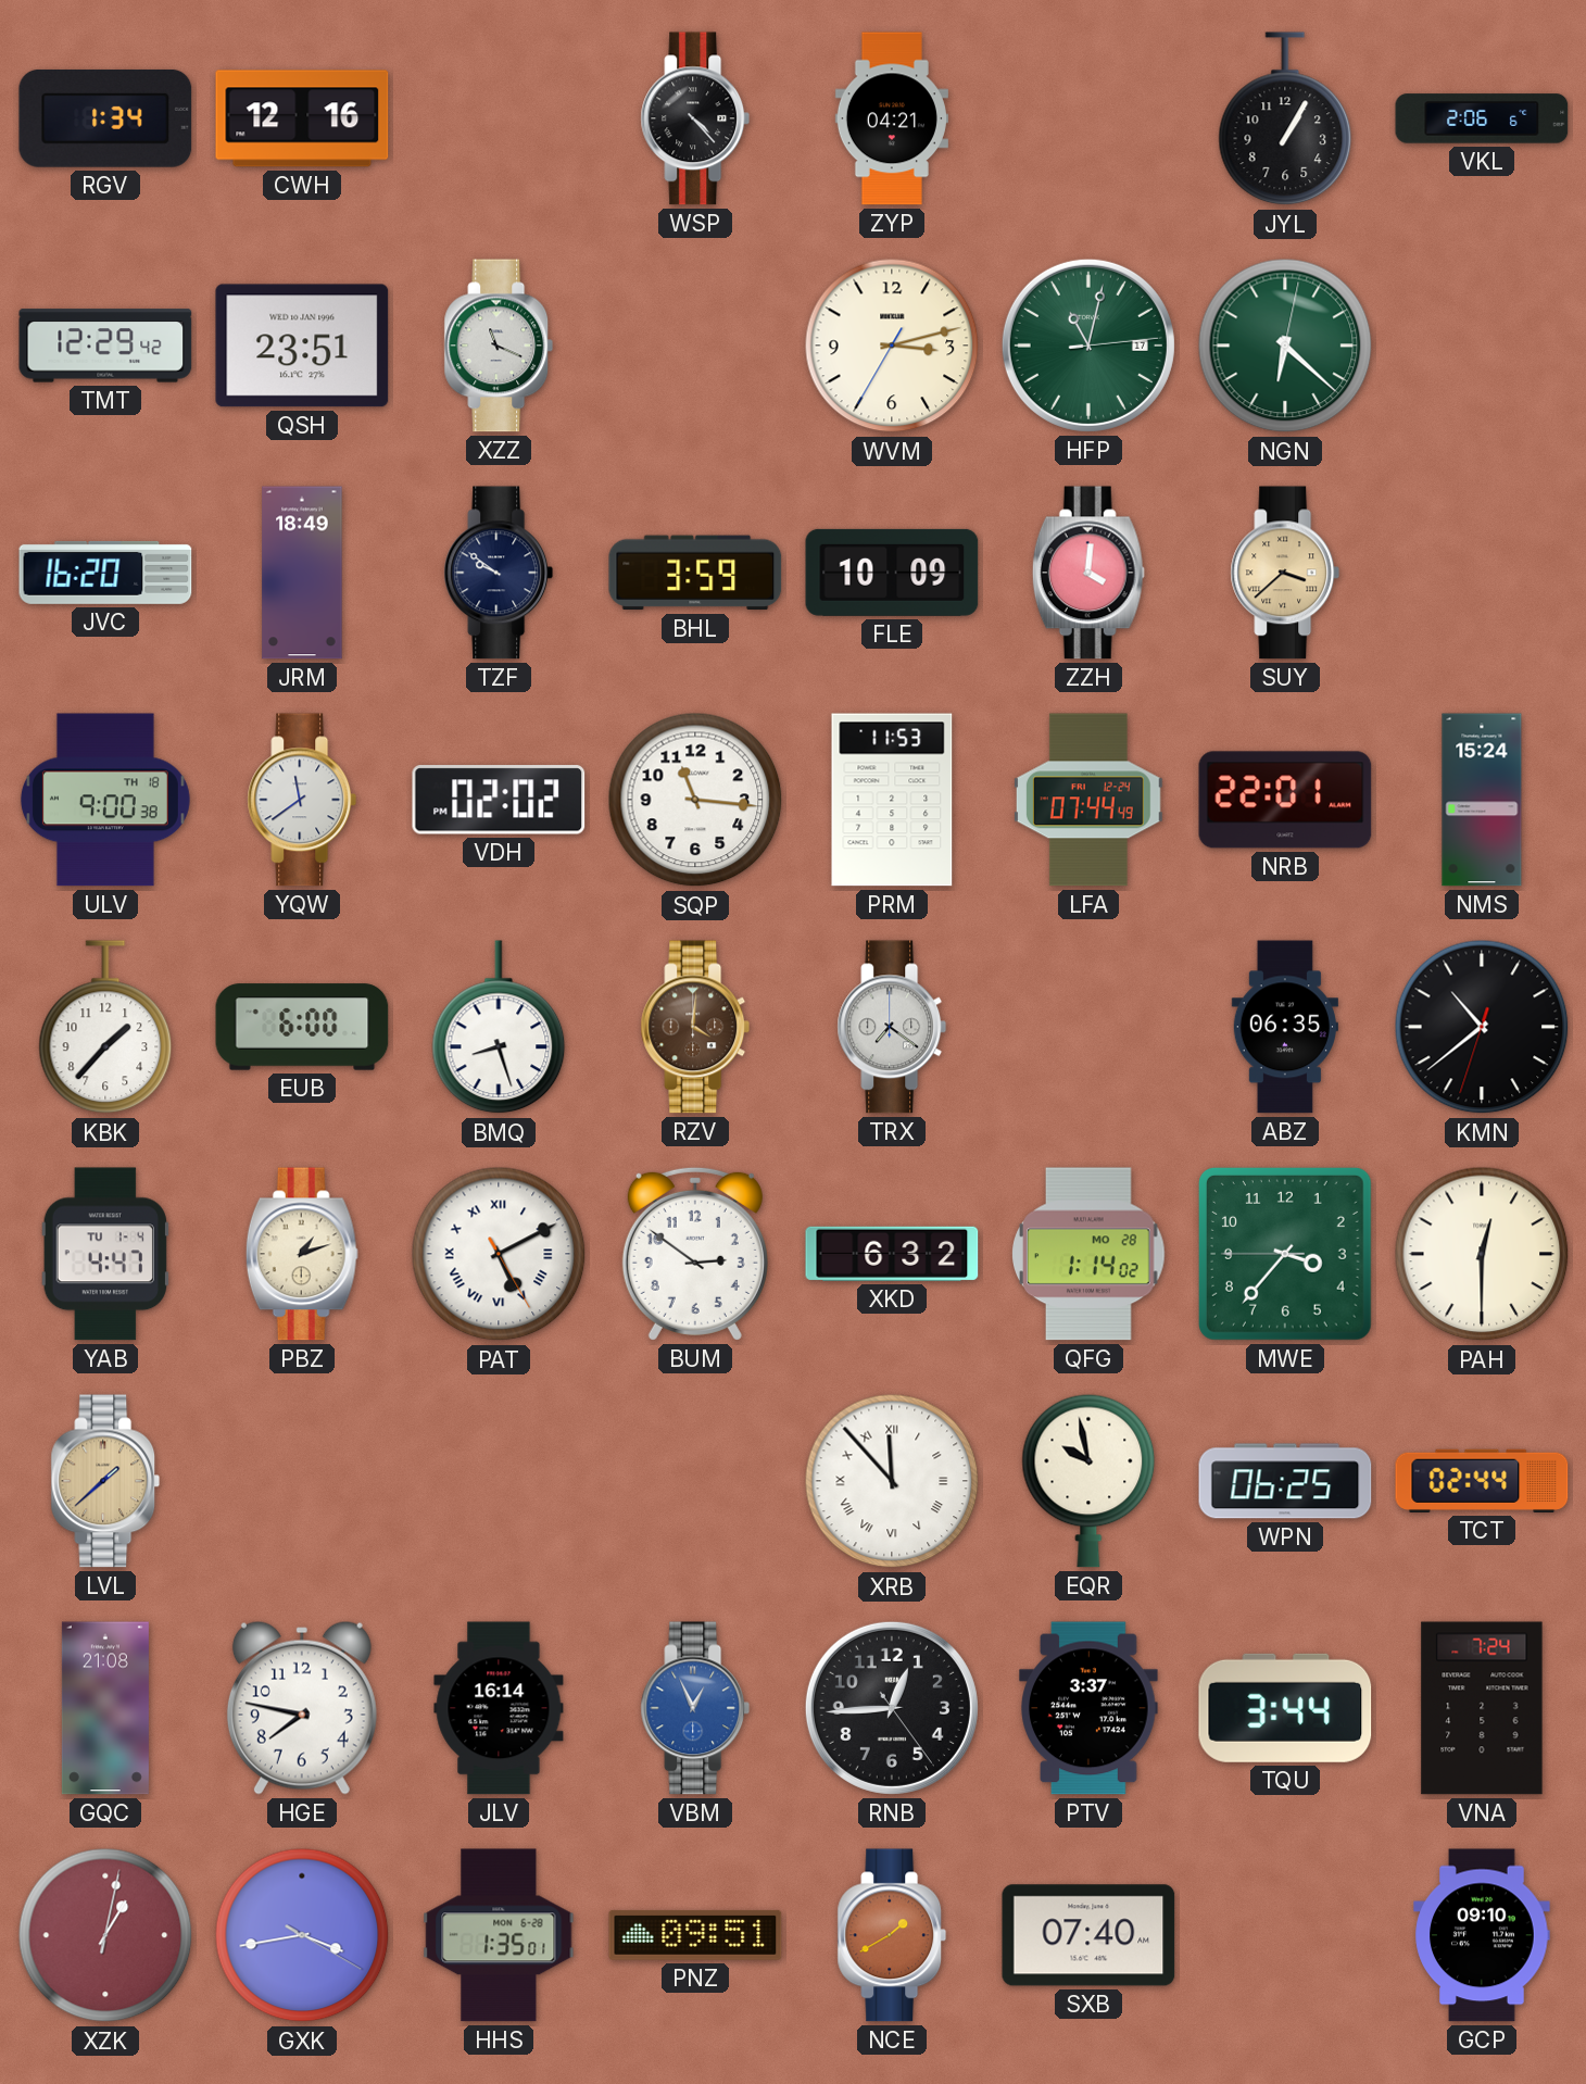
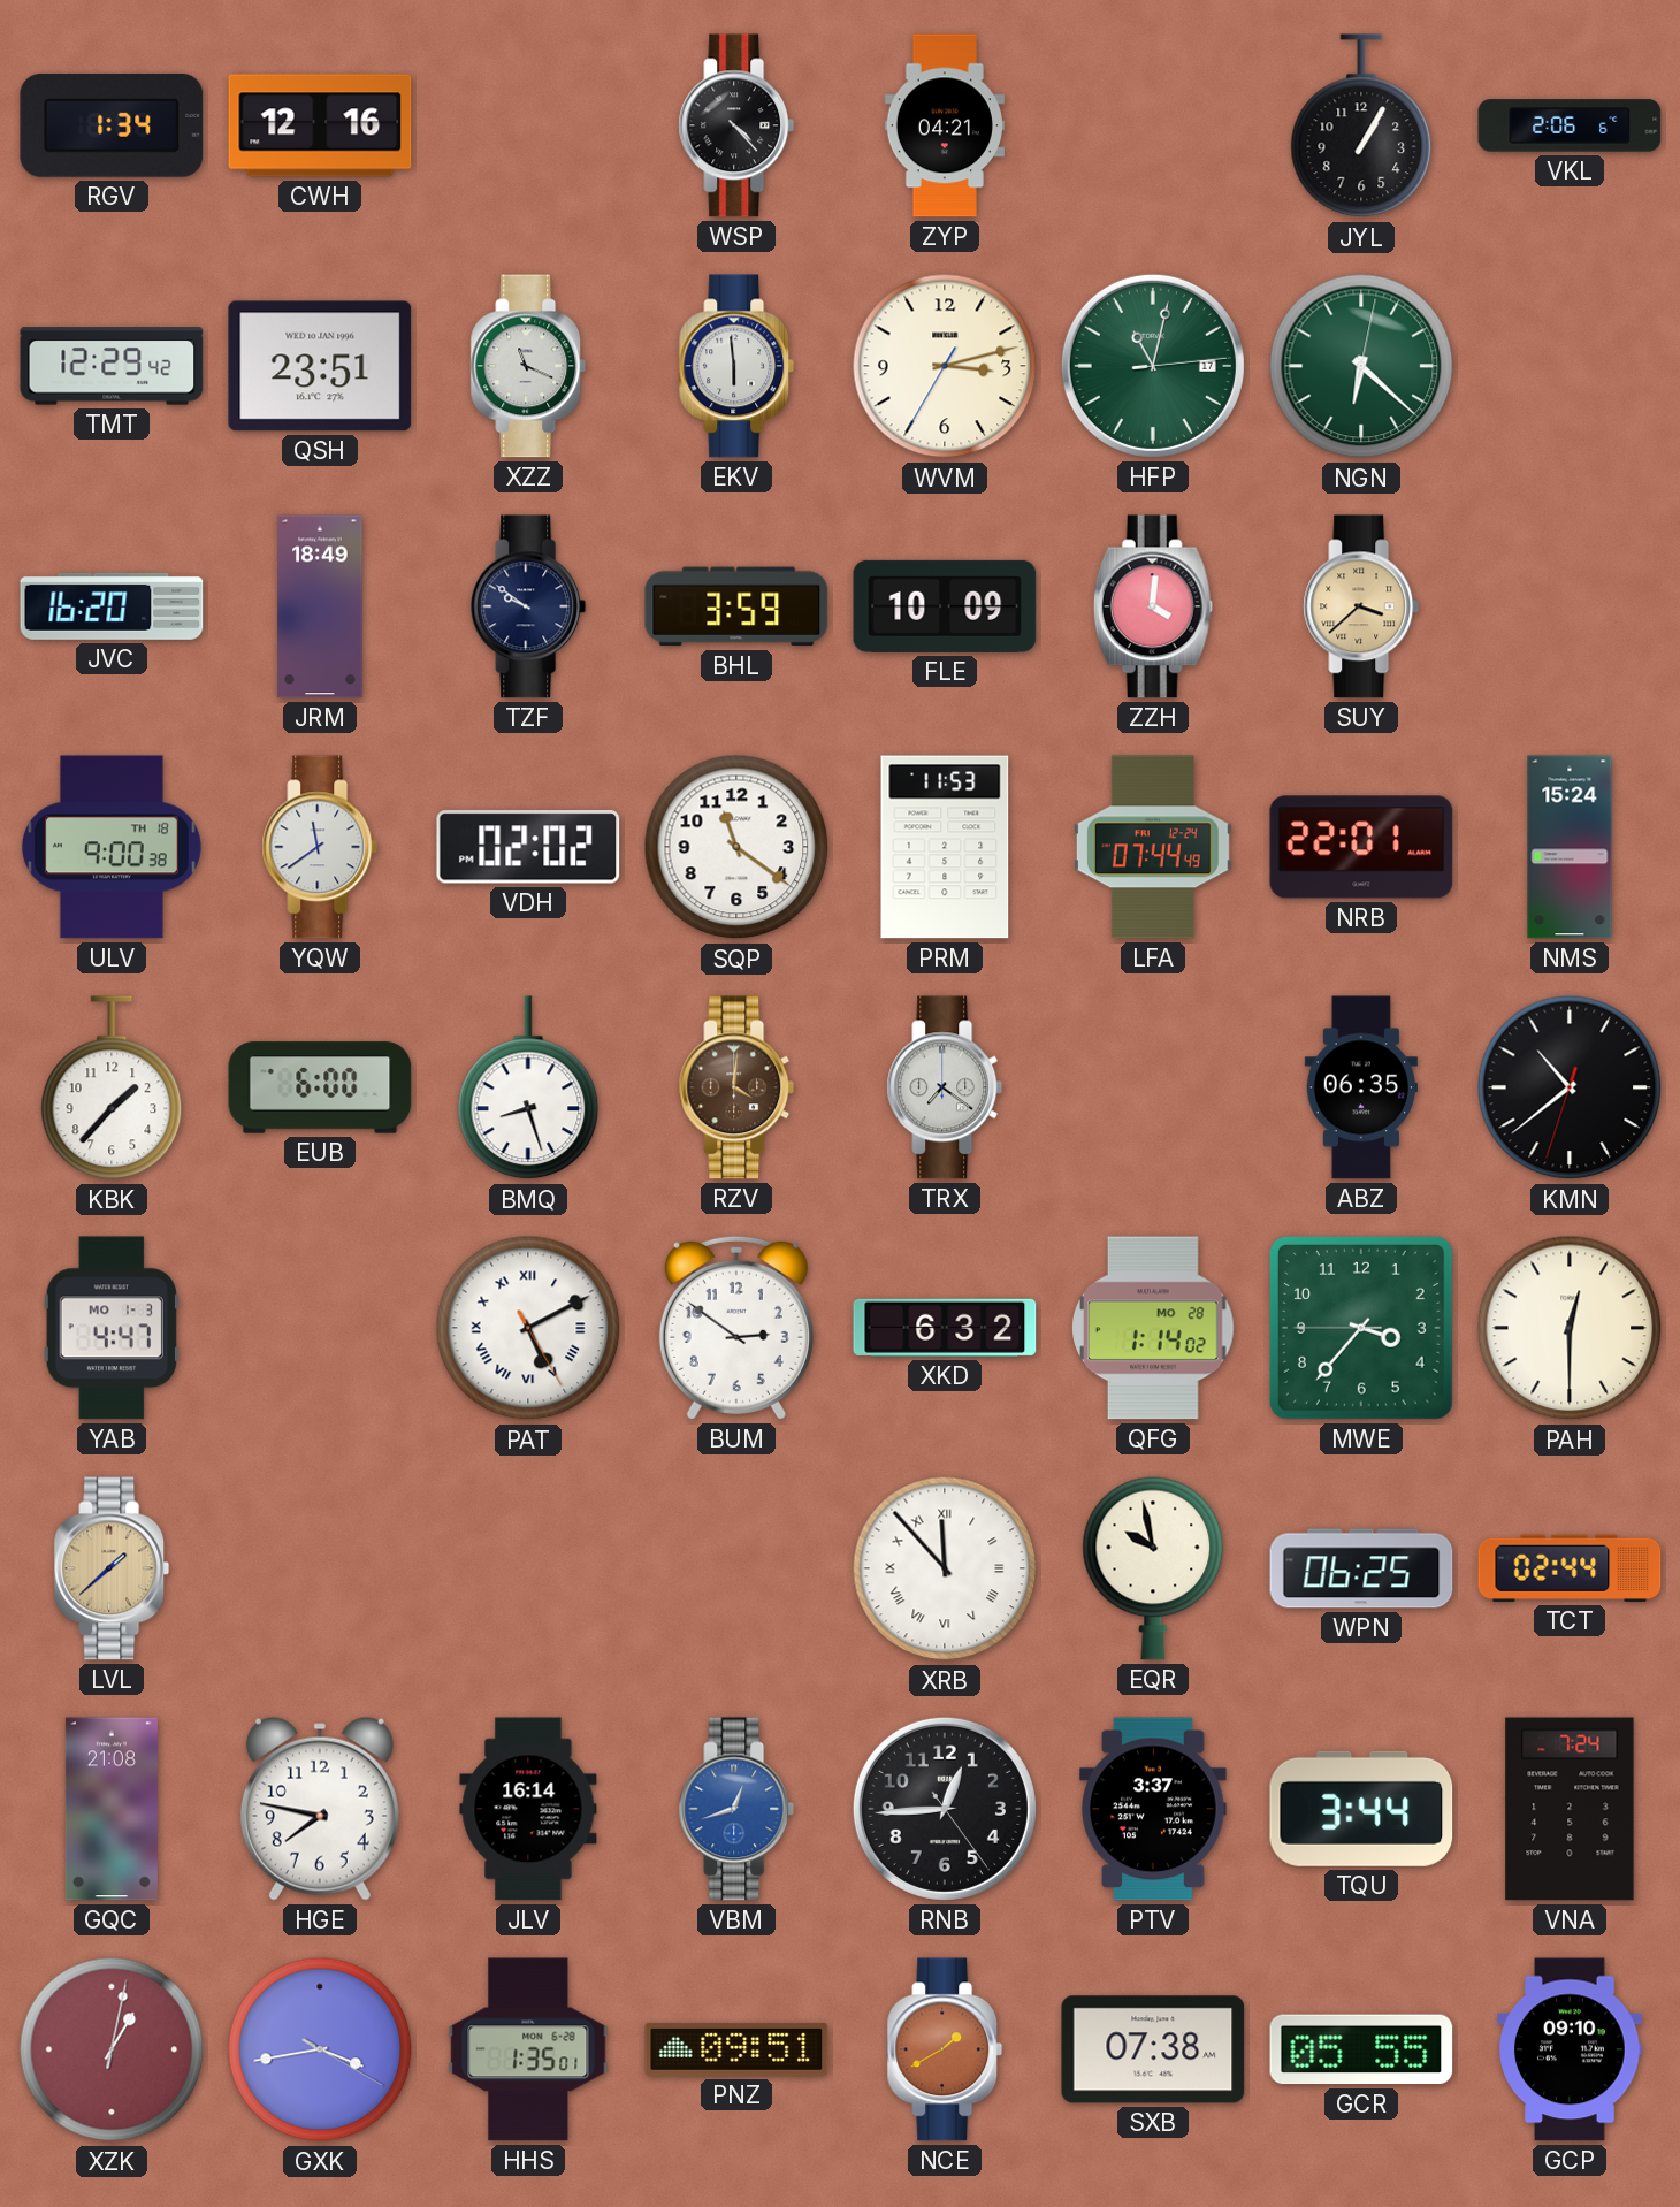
EKV: none -> 5:59
SQP: 11:16 -> 11:21
YAB date: TU 1-4 -> MO 1-3
PBZ: 1:12 -> none
VBM: 12:56 -> 12:42
SXB: 07:40 -> 07:38
GCR: none -> 05:55
